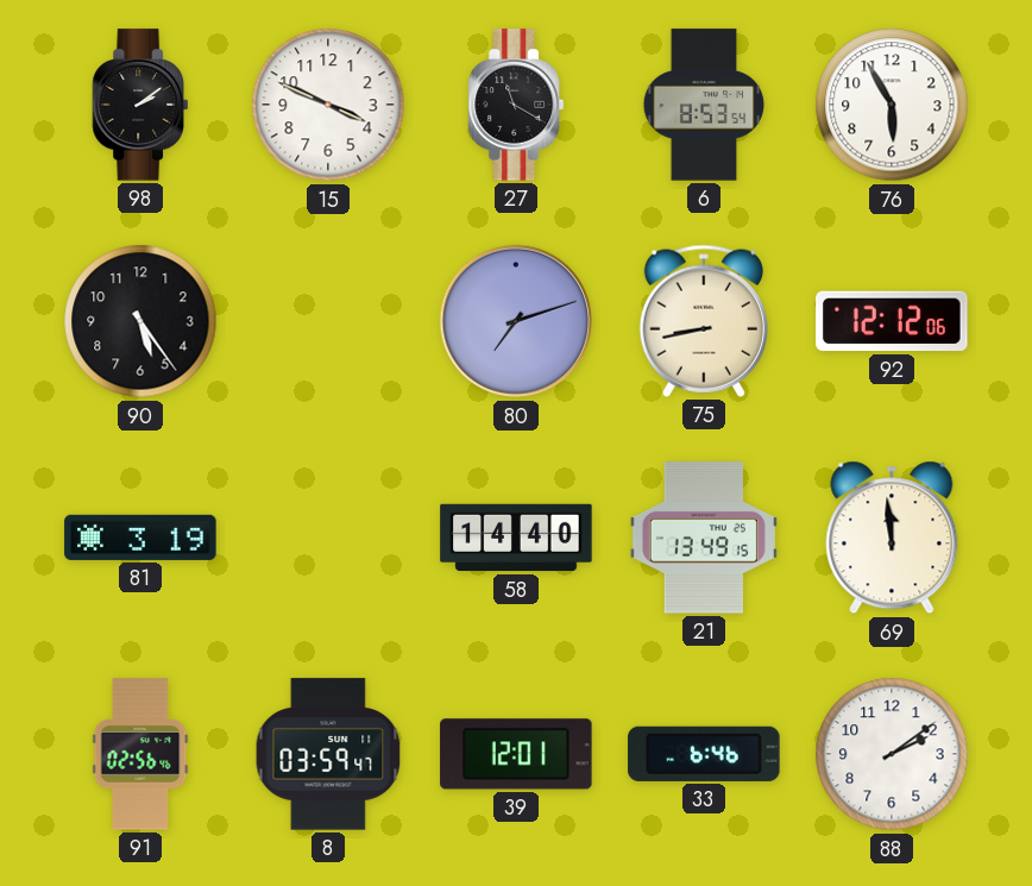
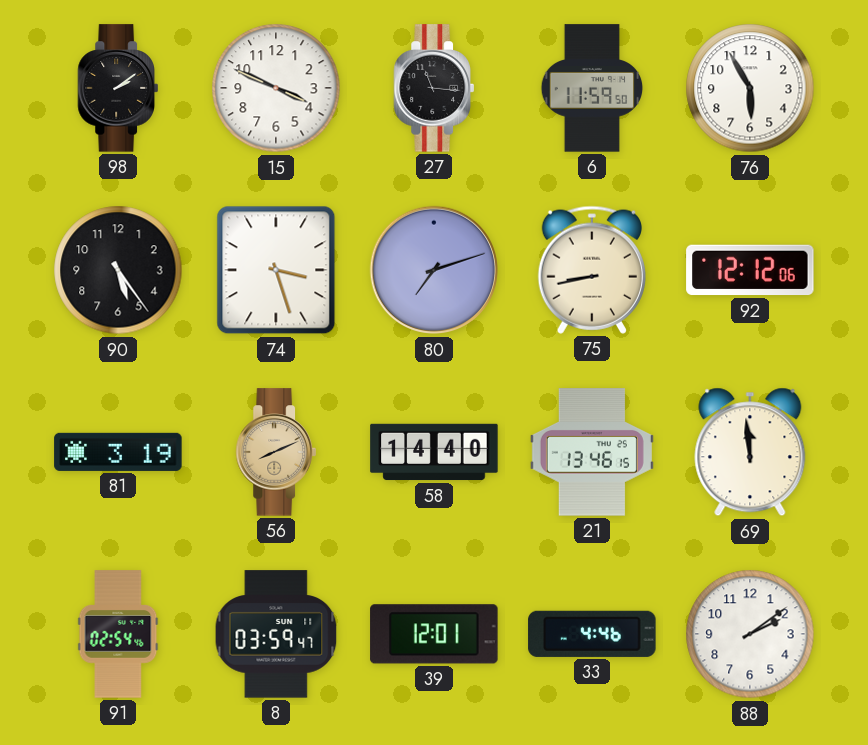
27: 11:20 -> 11:16
6: 8:53 -> 11:59
74: none -> 3:27
56: none -> 8:11
21: 13:49 -> 13:46
91: 02:56 -> 02:54
33: 6:46 -> 4:46
